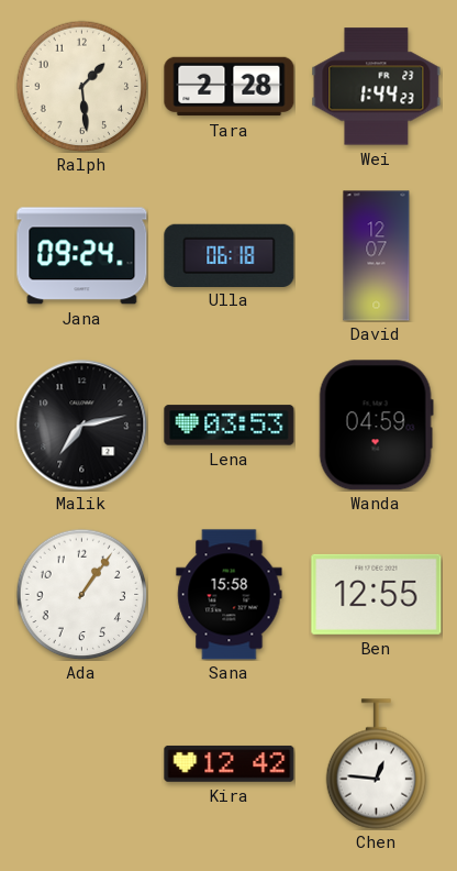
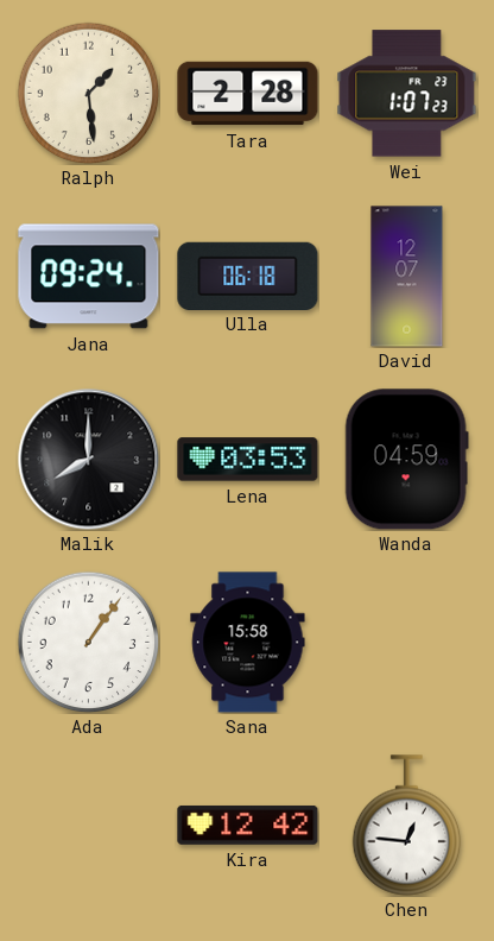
Wei: 1:44 -> 1:07
Malik: 7:13 -> 8:00
Ben: 12:55 -> none
